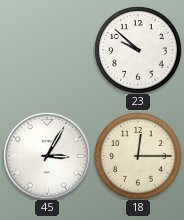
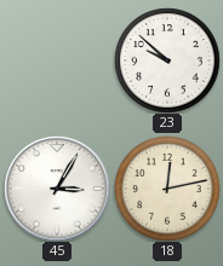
18: 12:15 -> 12:13
